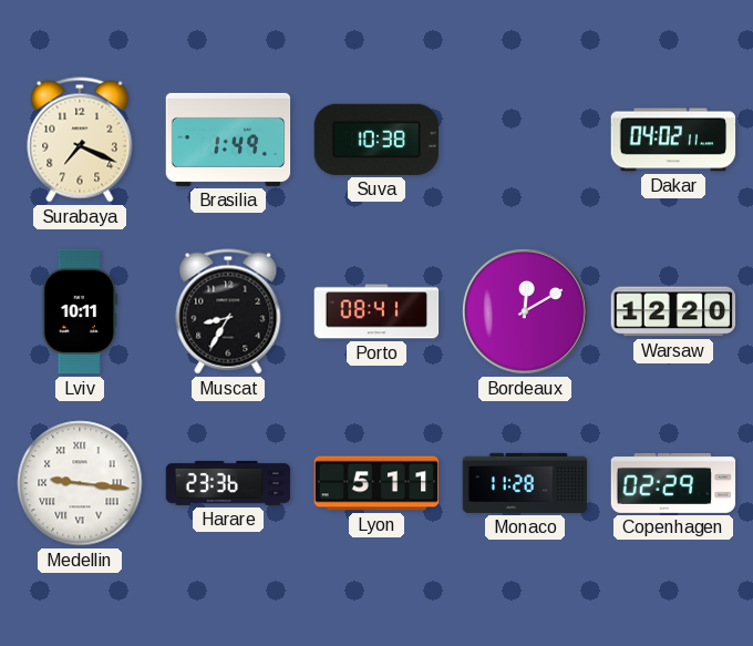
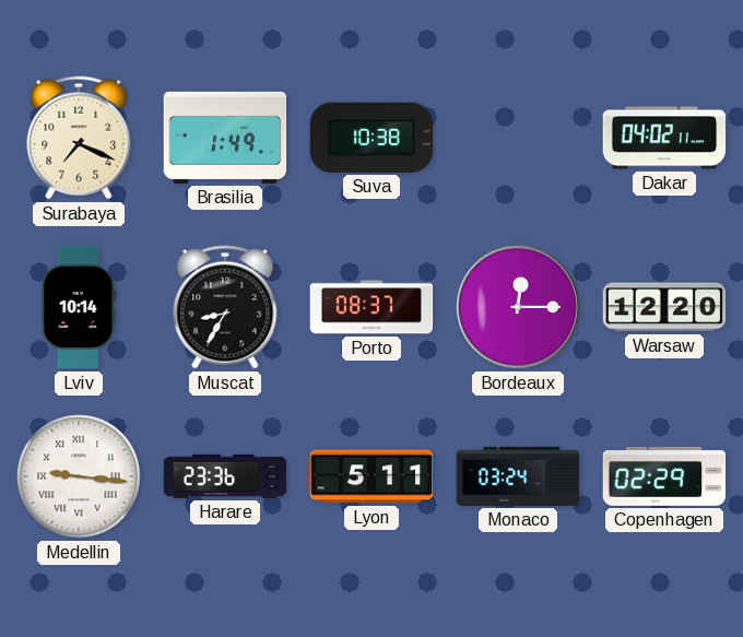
Lviv: 10:11 -> 10:14
Porto: 08:41 -> 08:37
Bordeaux: 12:10 -> 12:15
Monaco: 11:28 -> 03:24
